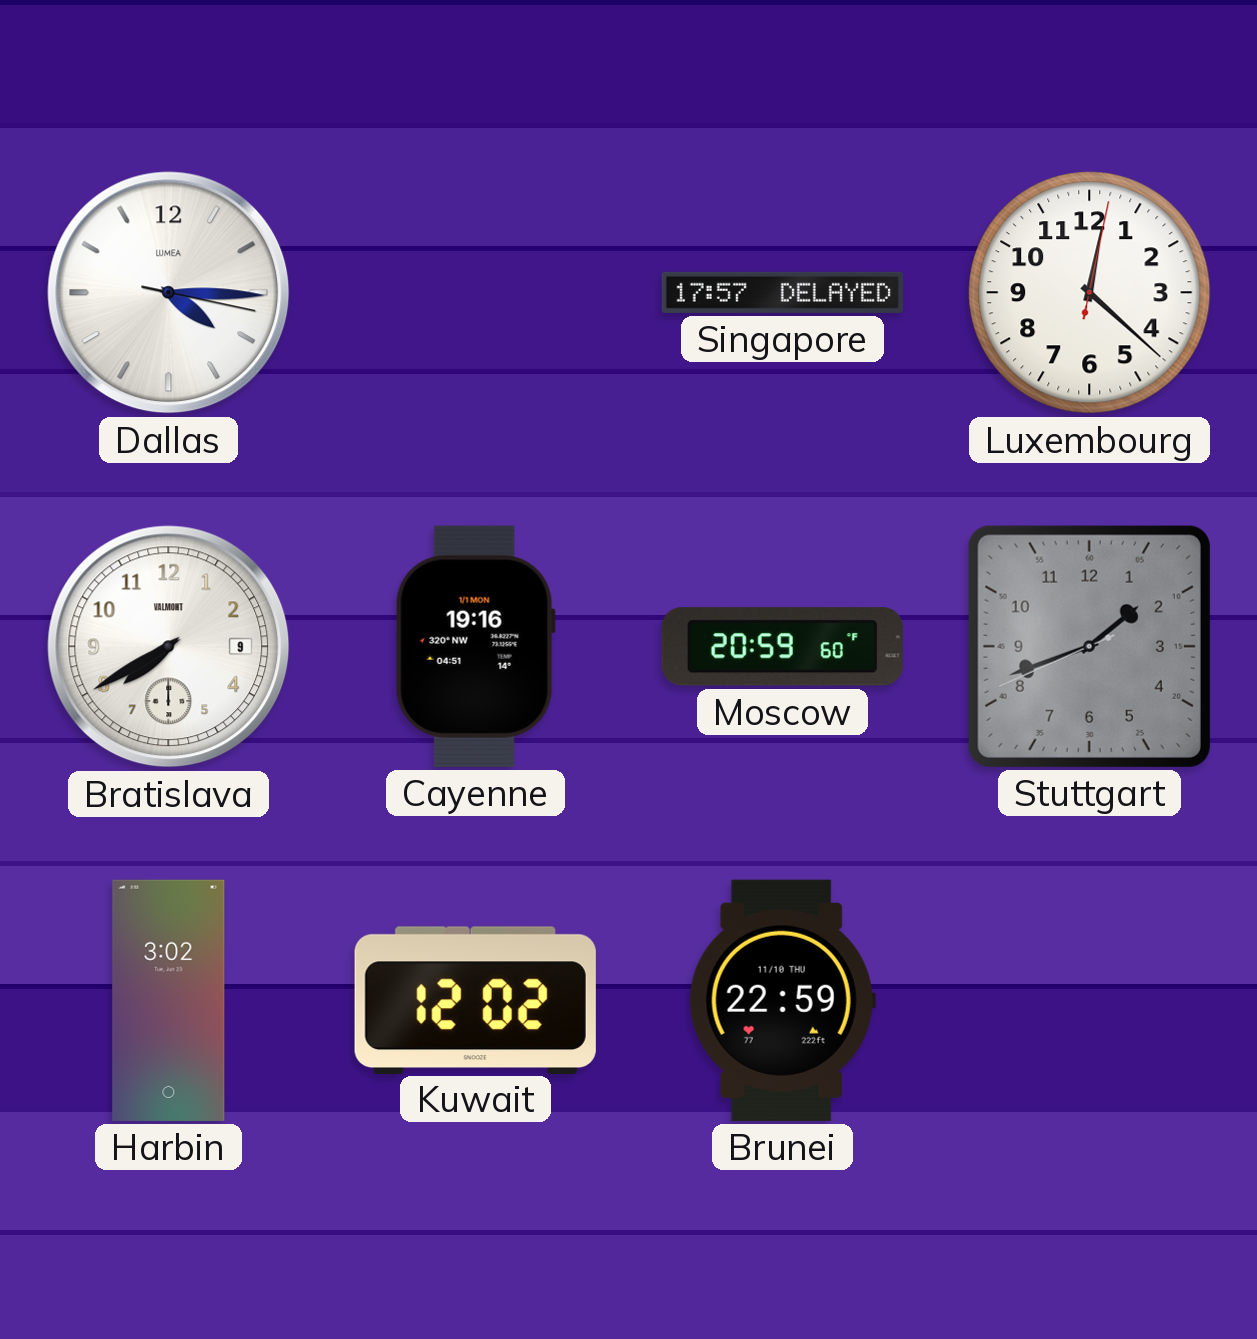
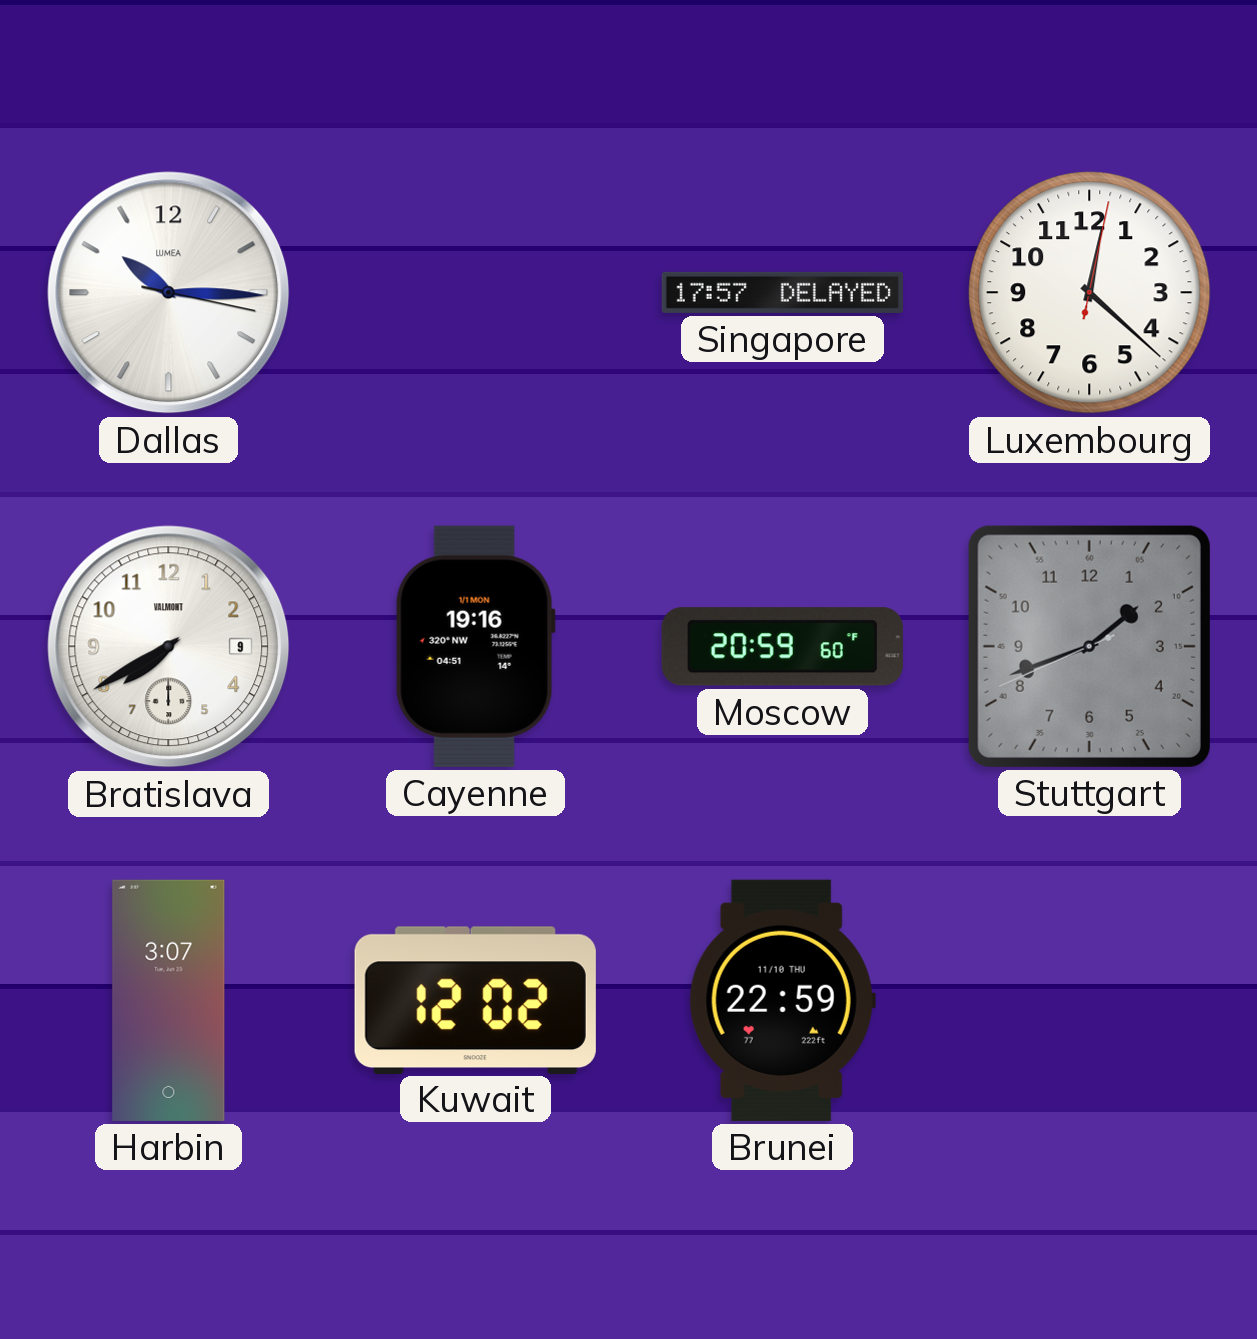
Dallas: 4:15 -> 10:15
Harbin: 3:02 -> 3:07
